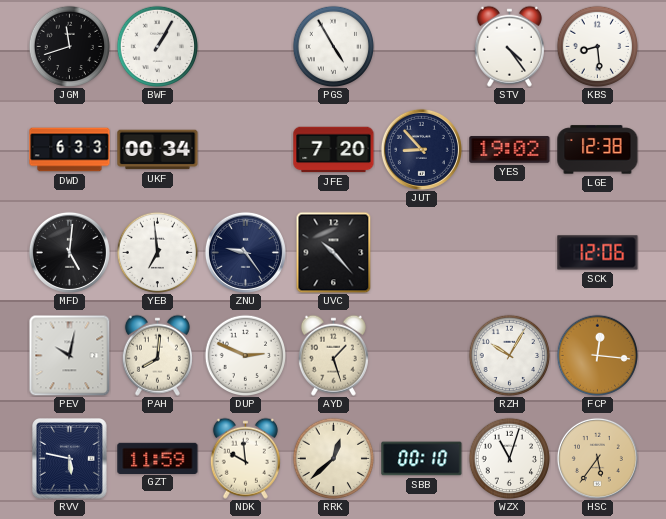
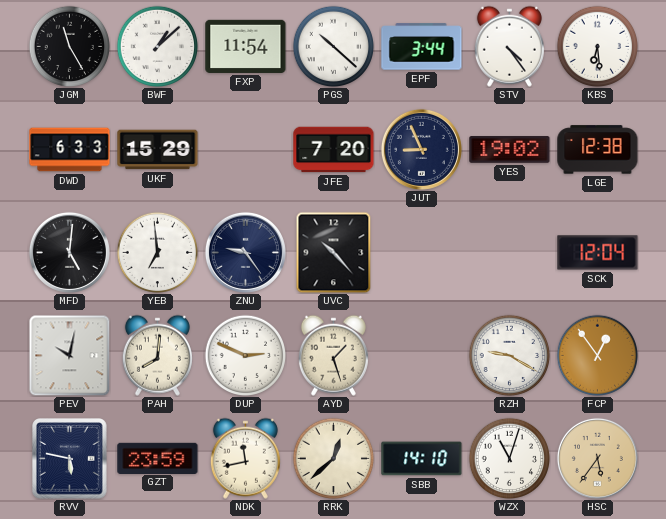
JGM: 11:42 -> 11:25
BWF: 1:05 -> 1:08
FXP: none -> 11:54
PGS: 4:55 -> 10:22
EPF: none -> 3:44
KBS: 8:29 -> 6:29
UKF: 00:34 -> 15:29
JUT: 8:53 -> 8:56
SCK: 12:06 -> 12:04
RZH: 10:05 -> 9:20
FCP: 12:16 -> 12:54
GZT: 11:59 -> 23:59
NDK: 9:59 -> 11:43
SBB: 00:10 -> 14:10
